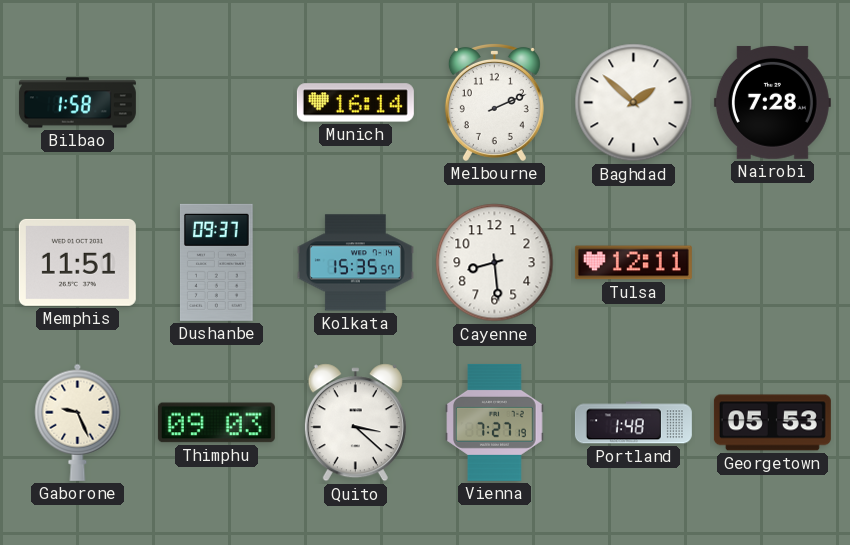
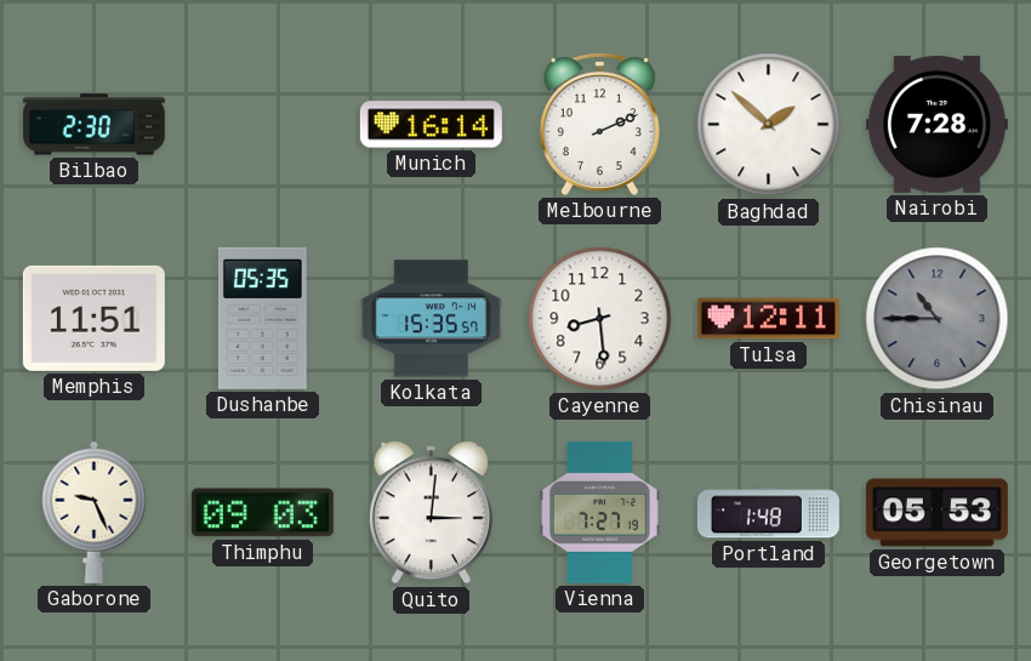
Bilbao: 1:58 -> 2:30
Dushanbe: 09:37 -> 05:35
Chisinau: none -> 10:45
Quito: 3:22 -> 3:01
